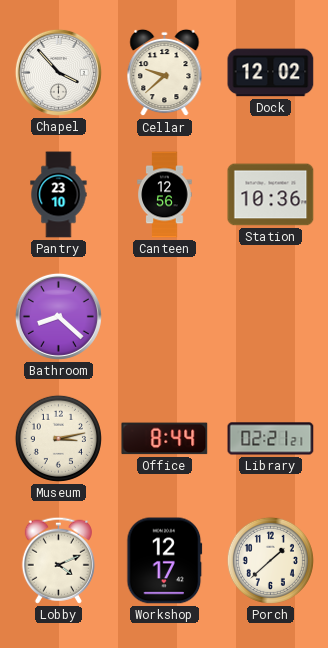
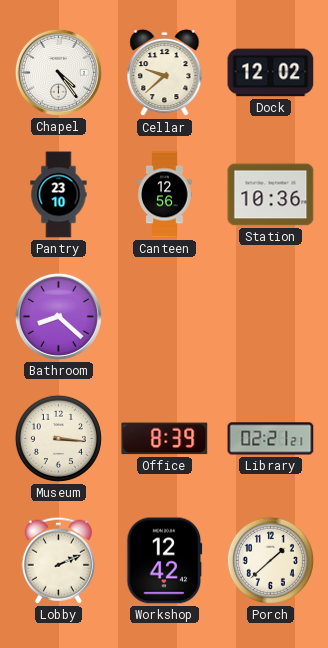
Chapel: 3:53 -> 4:24
Museum: 3:13 -> 3:16
Office: 8:44 -> 8:39
Lobby: 4:11 -> 2:11
Workshop: 12:17 -> 12:42
